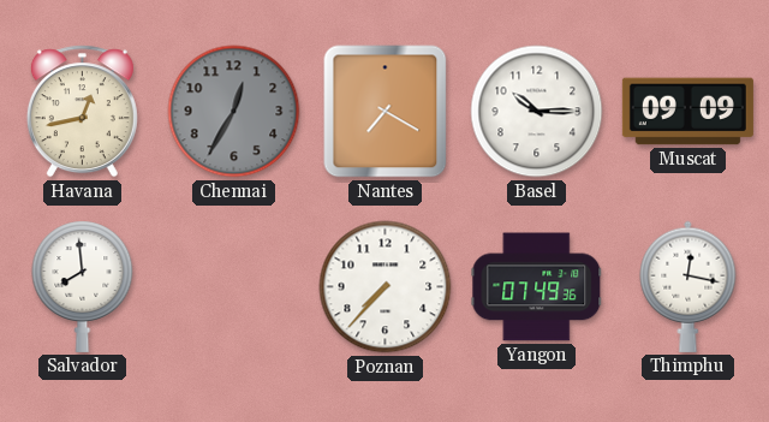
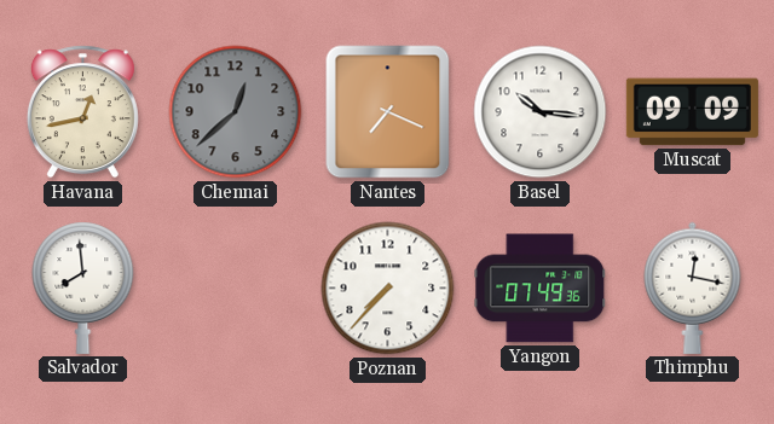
Chennai: 12:35 -> 12:38
Nantes: 7:20 -> 7:19
Basel: 10:15 -> 10:16
